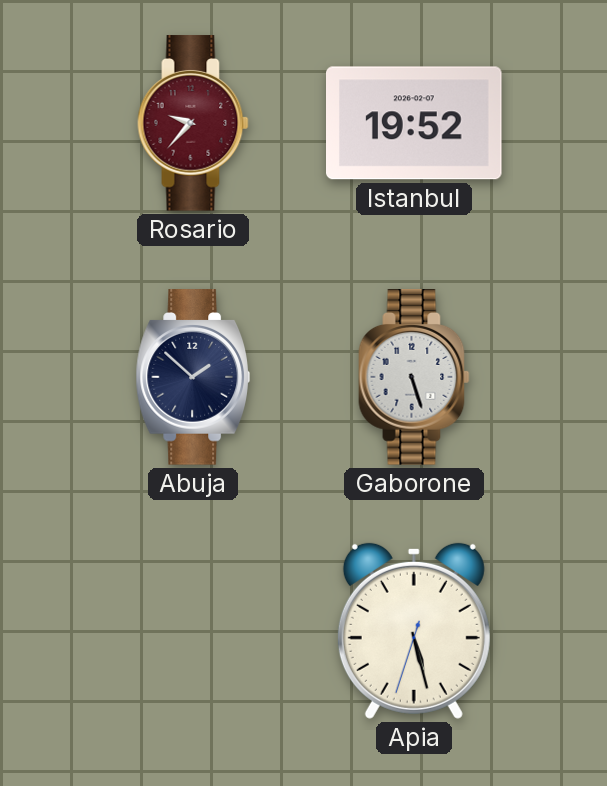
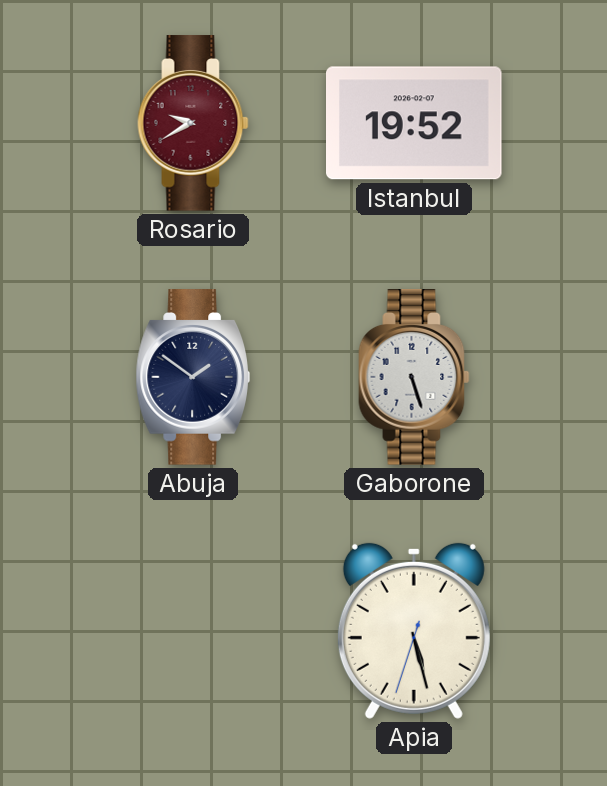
Rosario: 9:37 -> 9:40
Abuja: 1:52 -> 1:51
